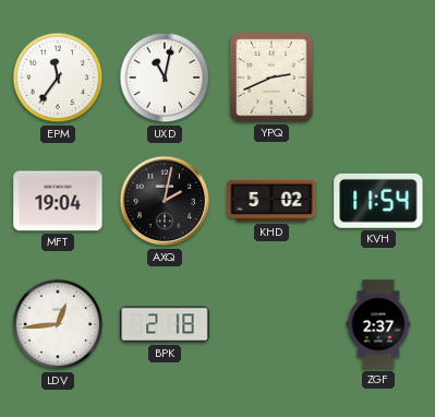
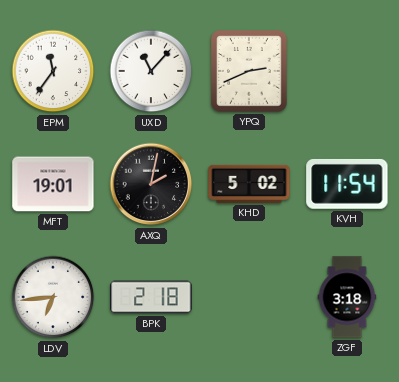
UXD: 11:02 -> 11:07
MFT: 19:04 -> 19:01
LDV: 12:44 -> 6:44
ZGF: 2:37 -> 3:18
